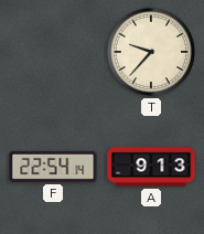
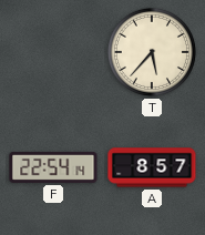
T: 9:37 -> 5:37
A: 9:13 -> 8:57
